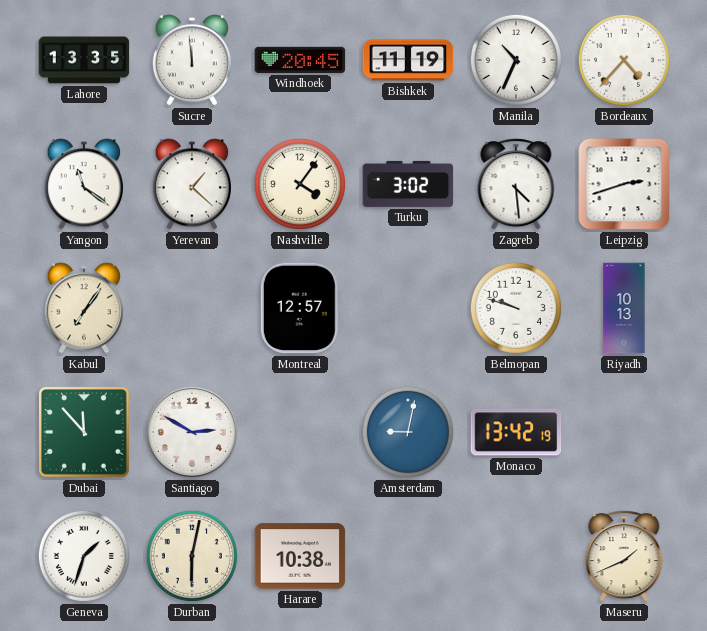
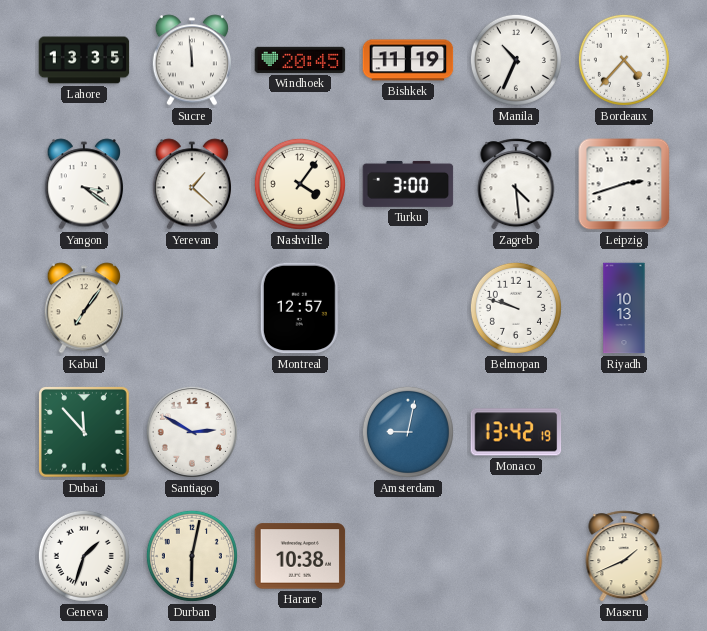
Yangon: 11:21 -> 3:21
Turku: 3:02 -> 3:00
